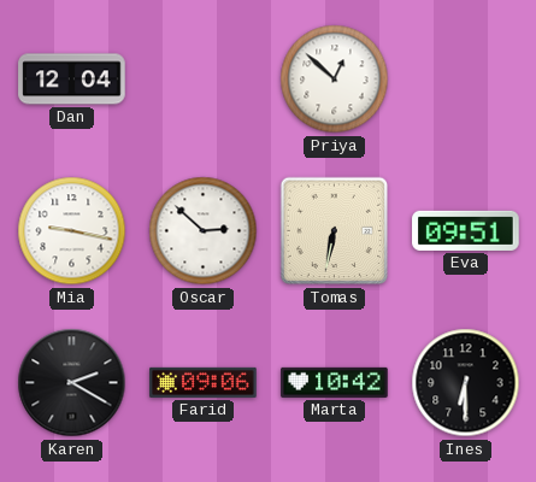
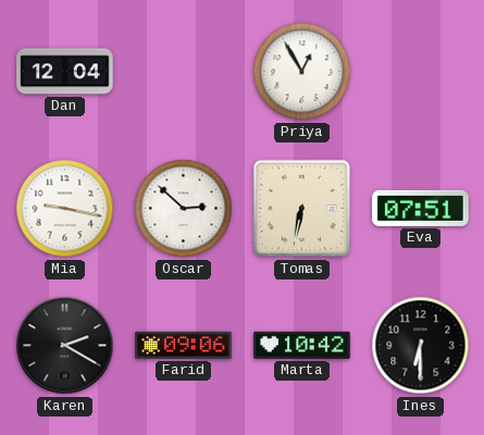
Priya: 12:52 -> 12:55
Eva: 09:51 -> 07:51
